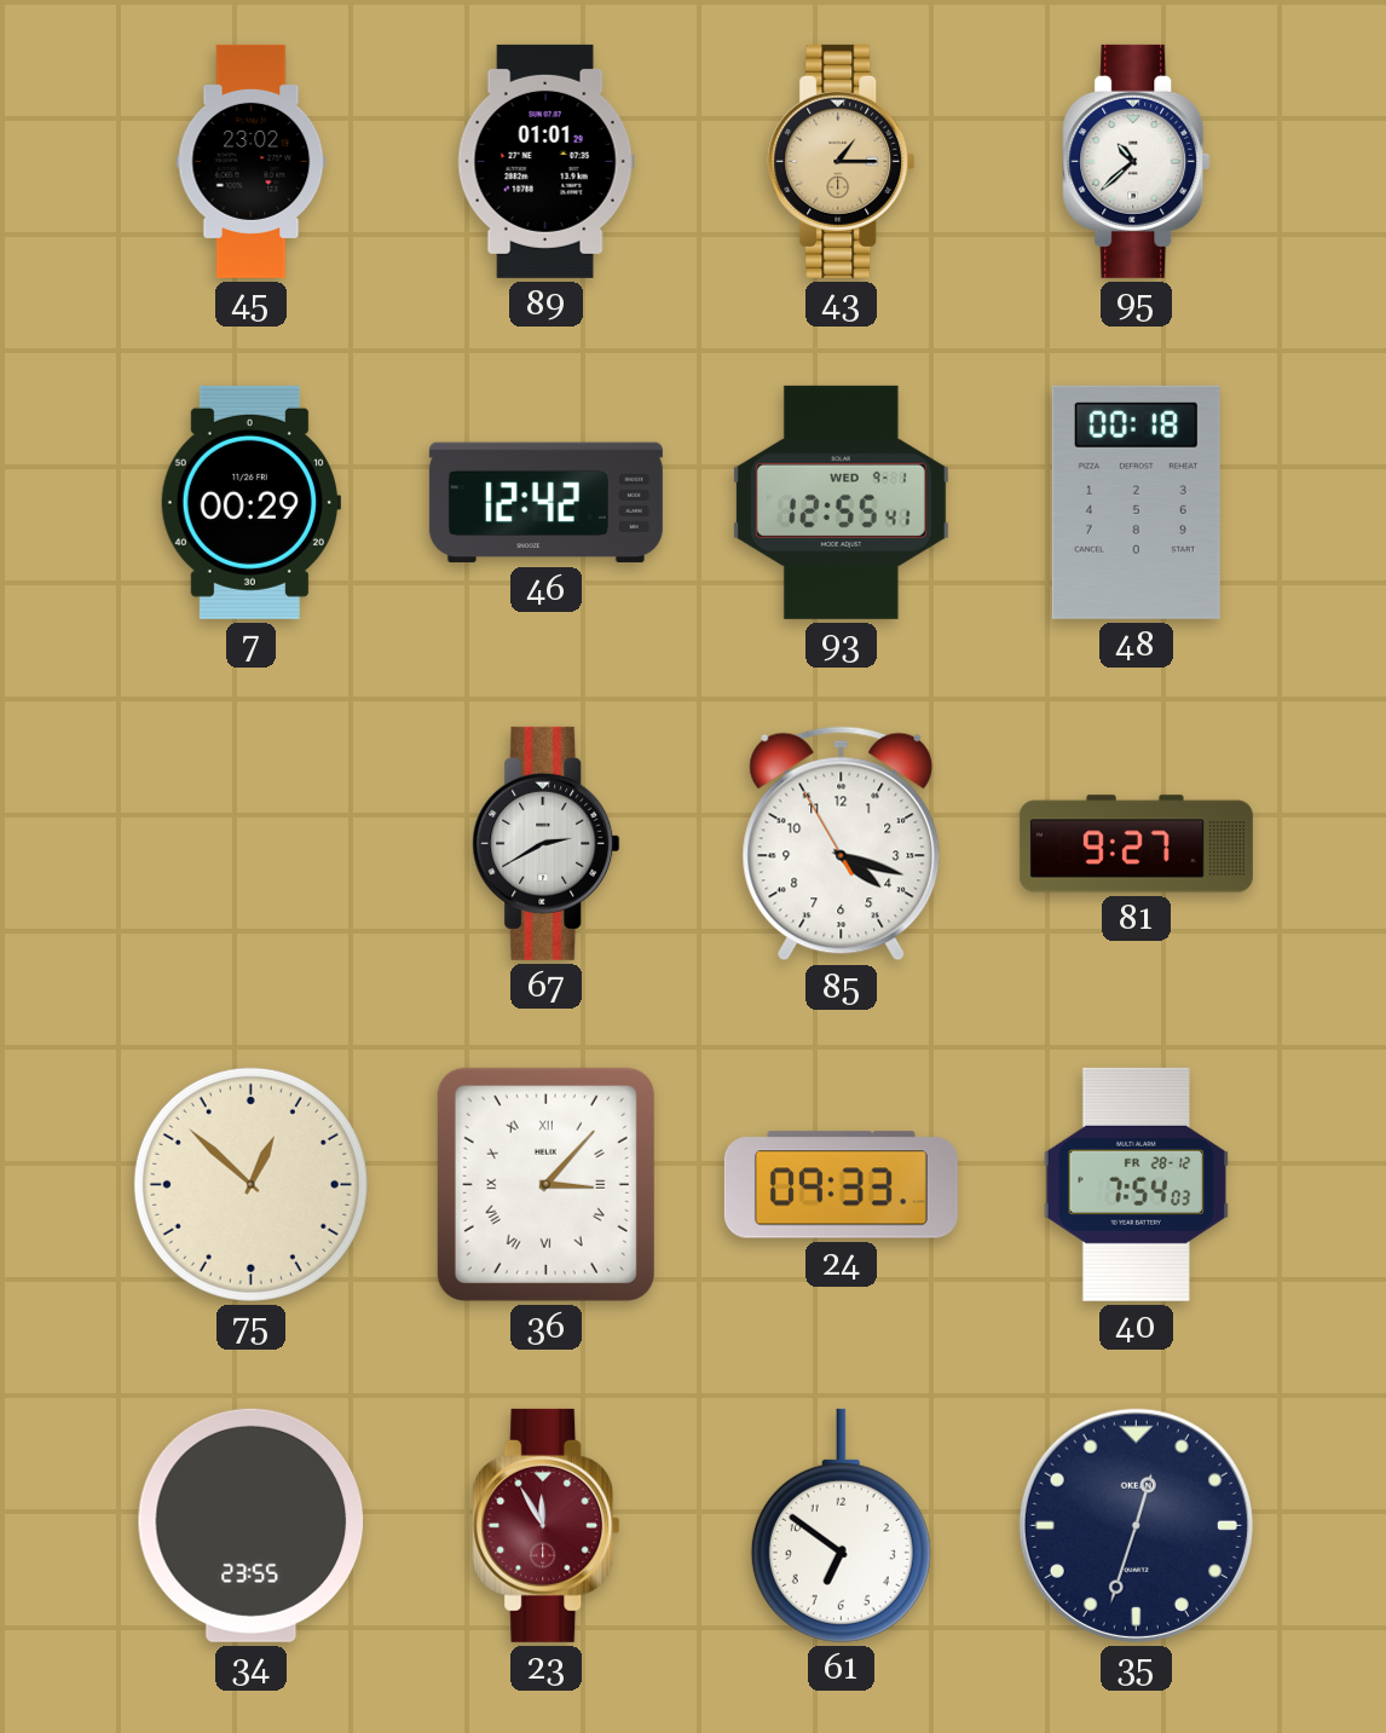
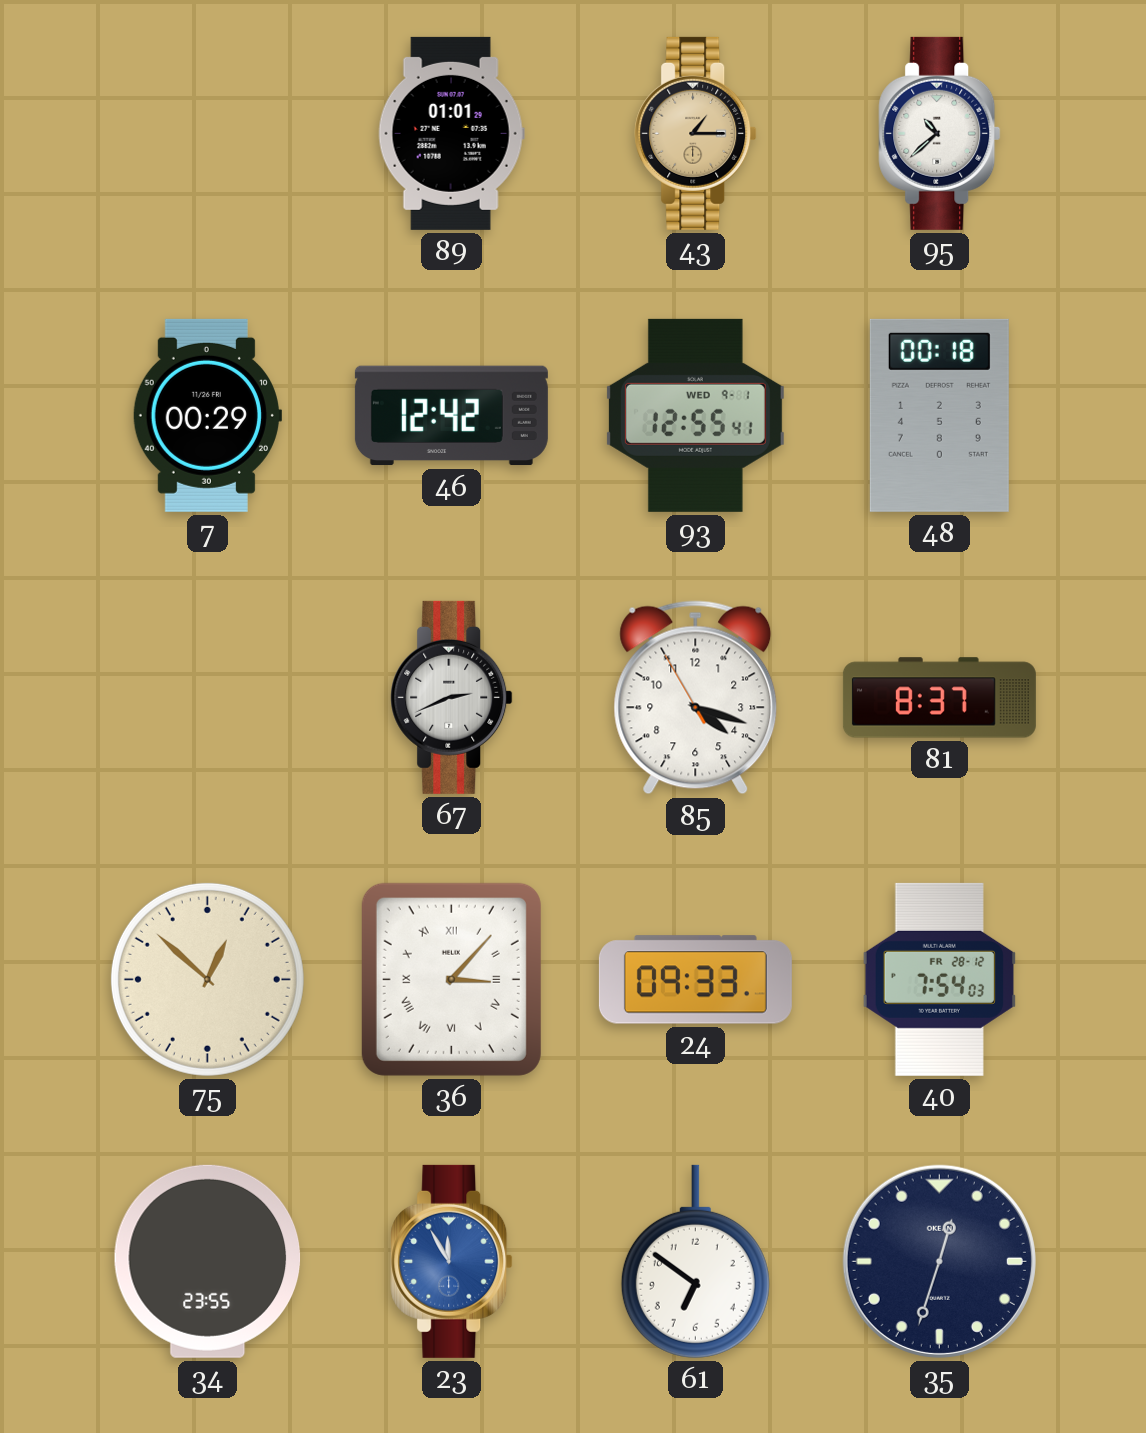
45: 23:02 -> none
67: 2:40 -> 2:41
81: 9:27 -> 8:37
23 dial: burgundy -> blue
